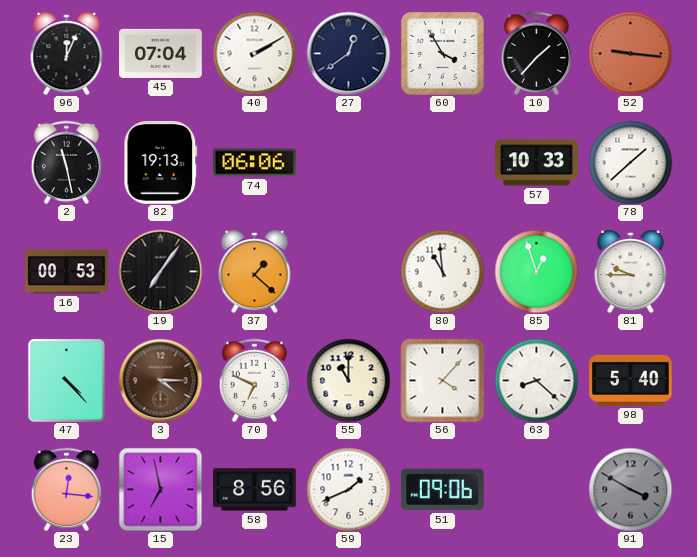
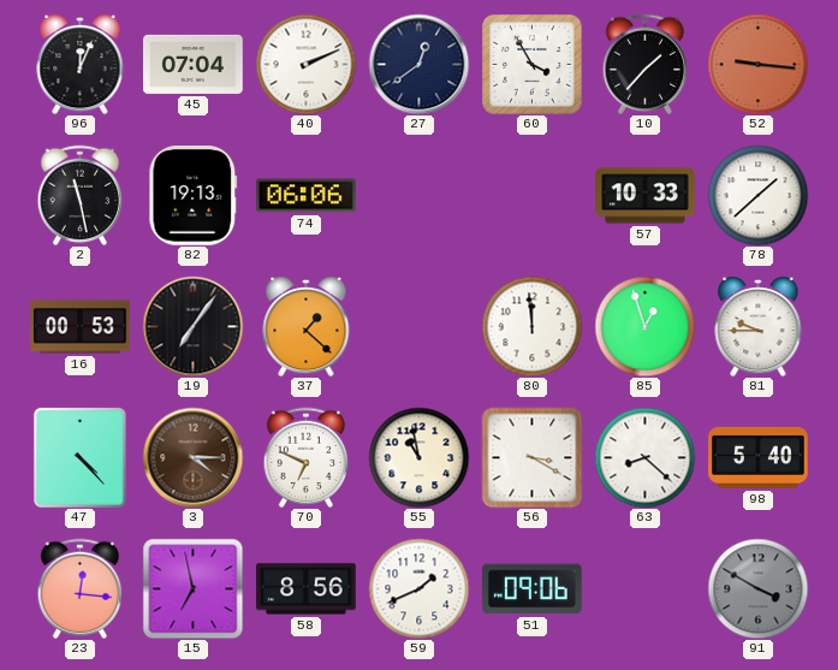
40: 2:10 -> 2:11
80: 10:59 -> 11:59
55: 11:00 -> 10:58
56: 4:07 -> 3:20
